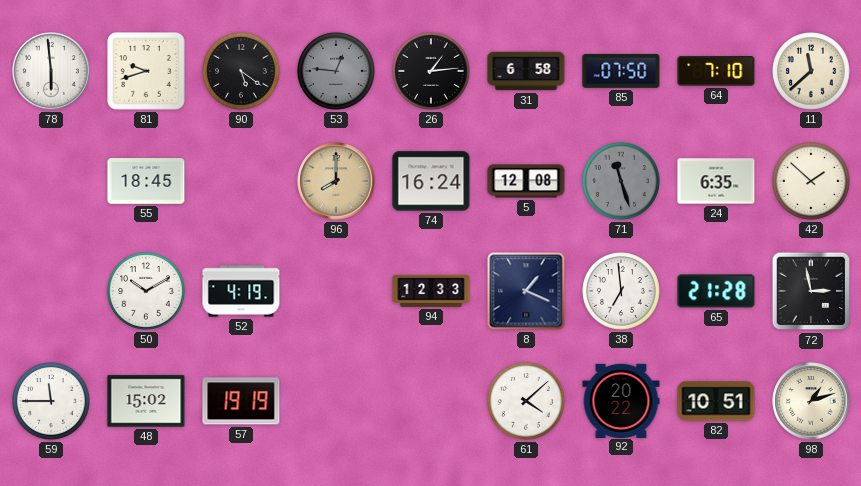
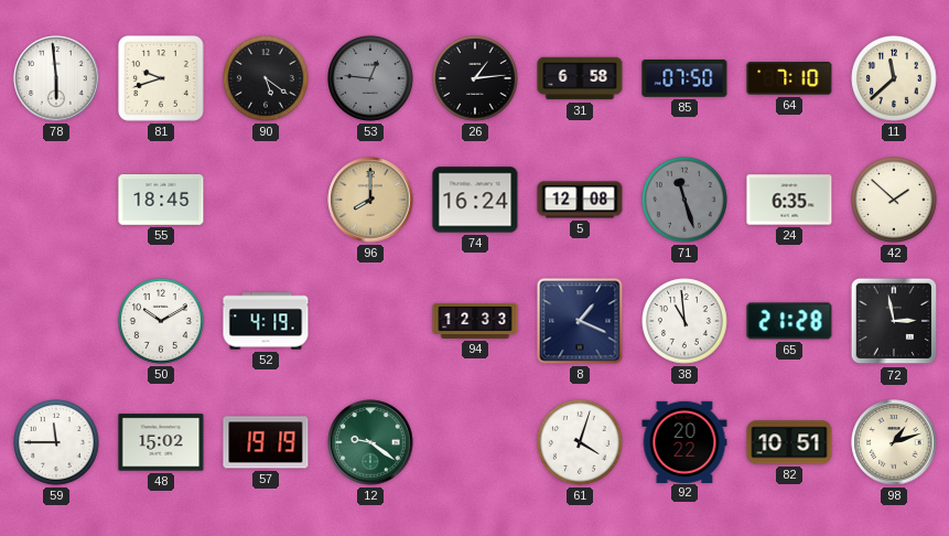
38: 6:59 -> 10:59
12: none -> 9:21
61: 4:08 -> 4:03
